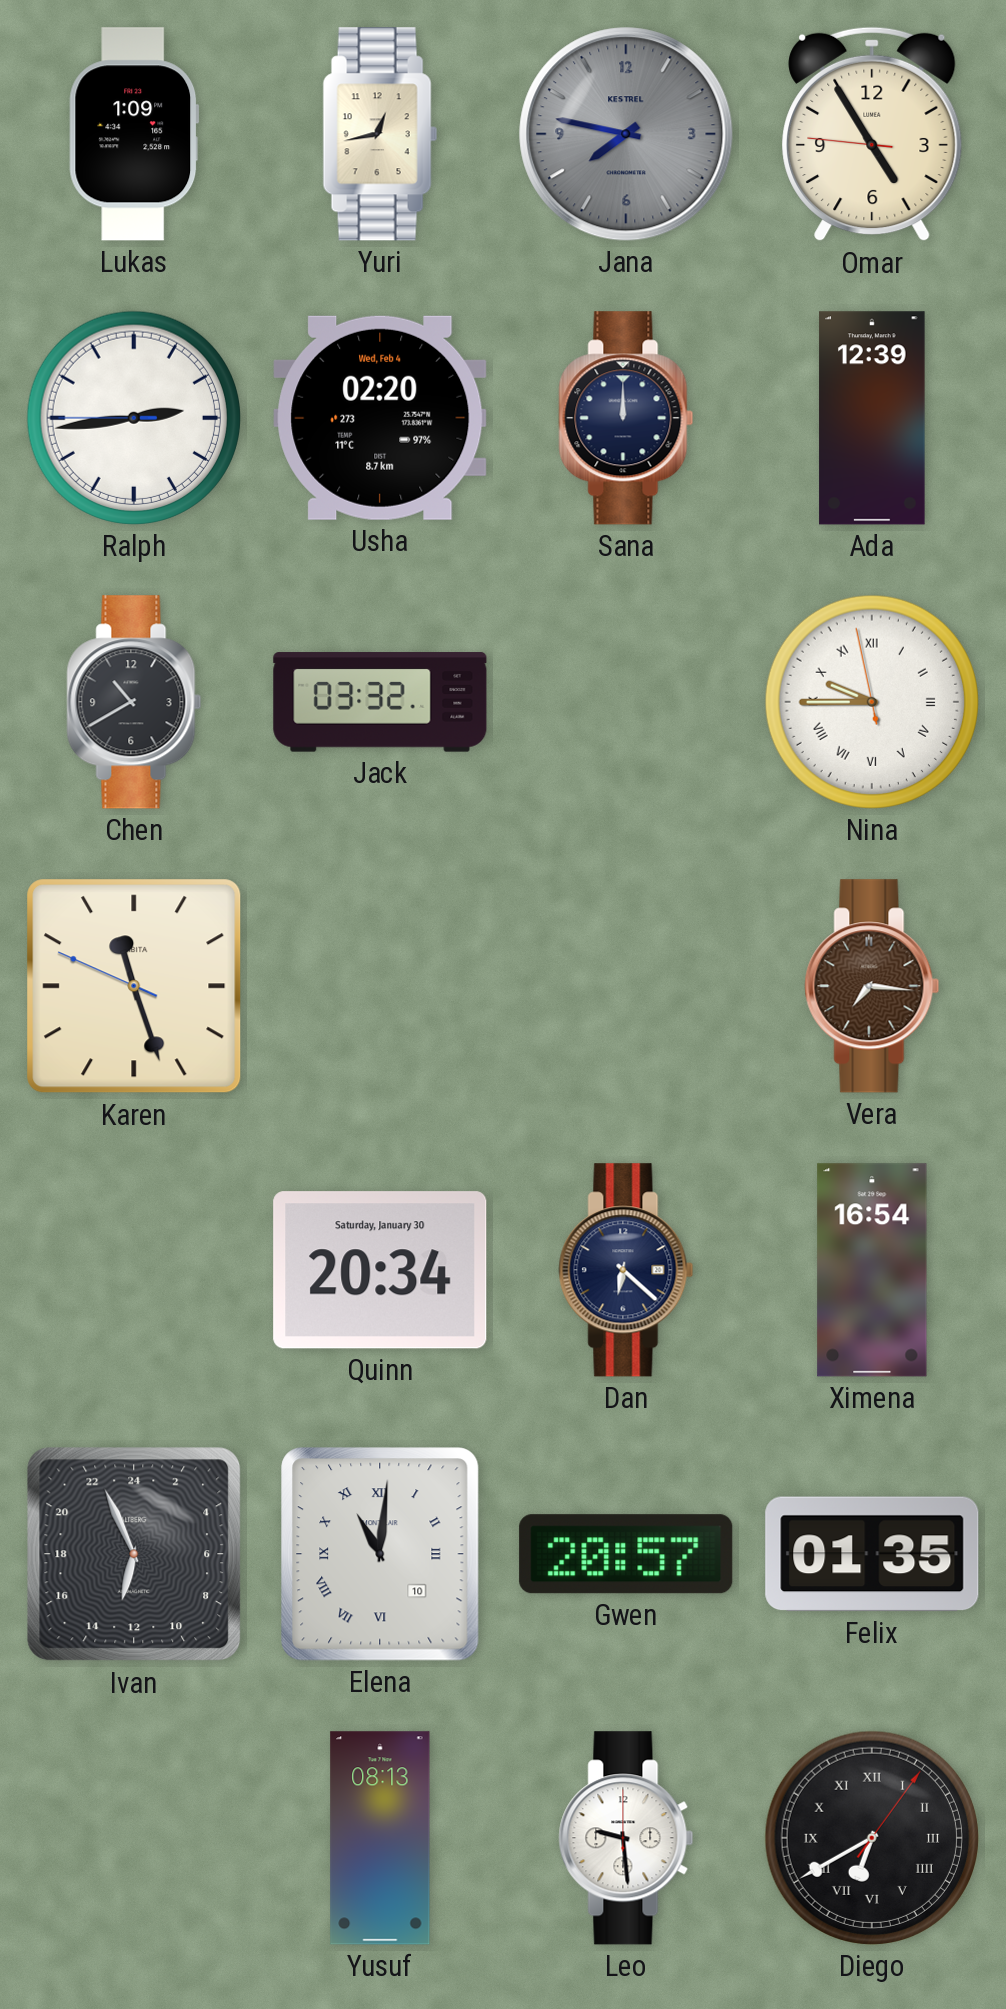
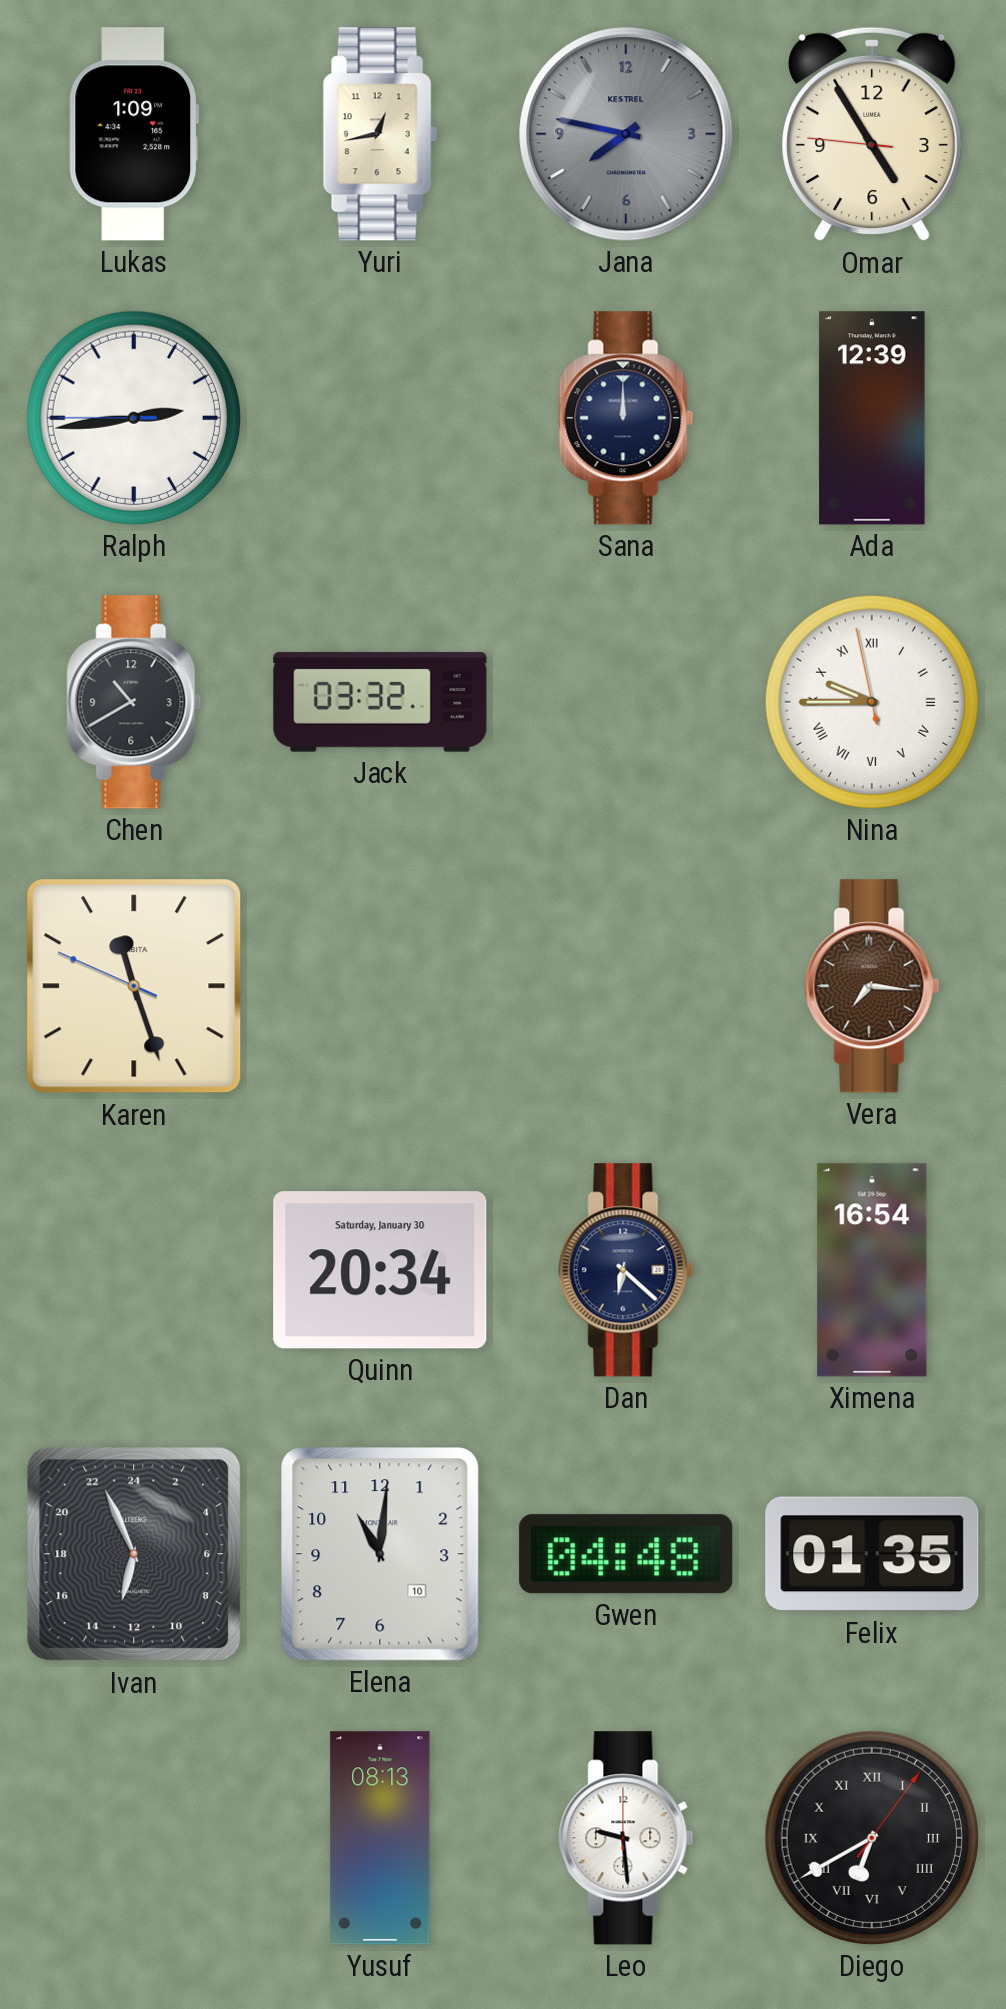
Usha: 02:20 -> none
Elena numerals: Roman -> Arabic
Gwen: 20:57 -> 04:48
